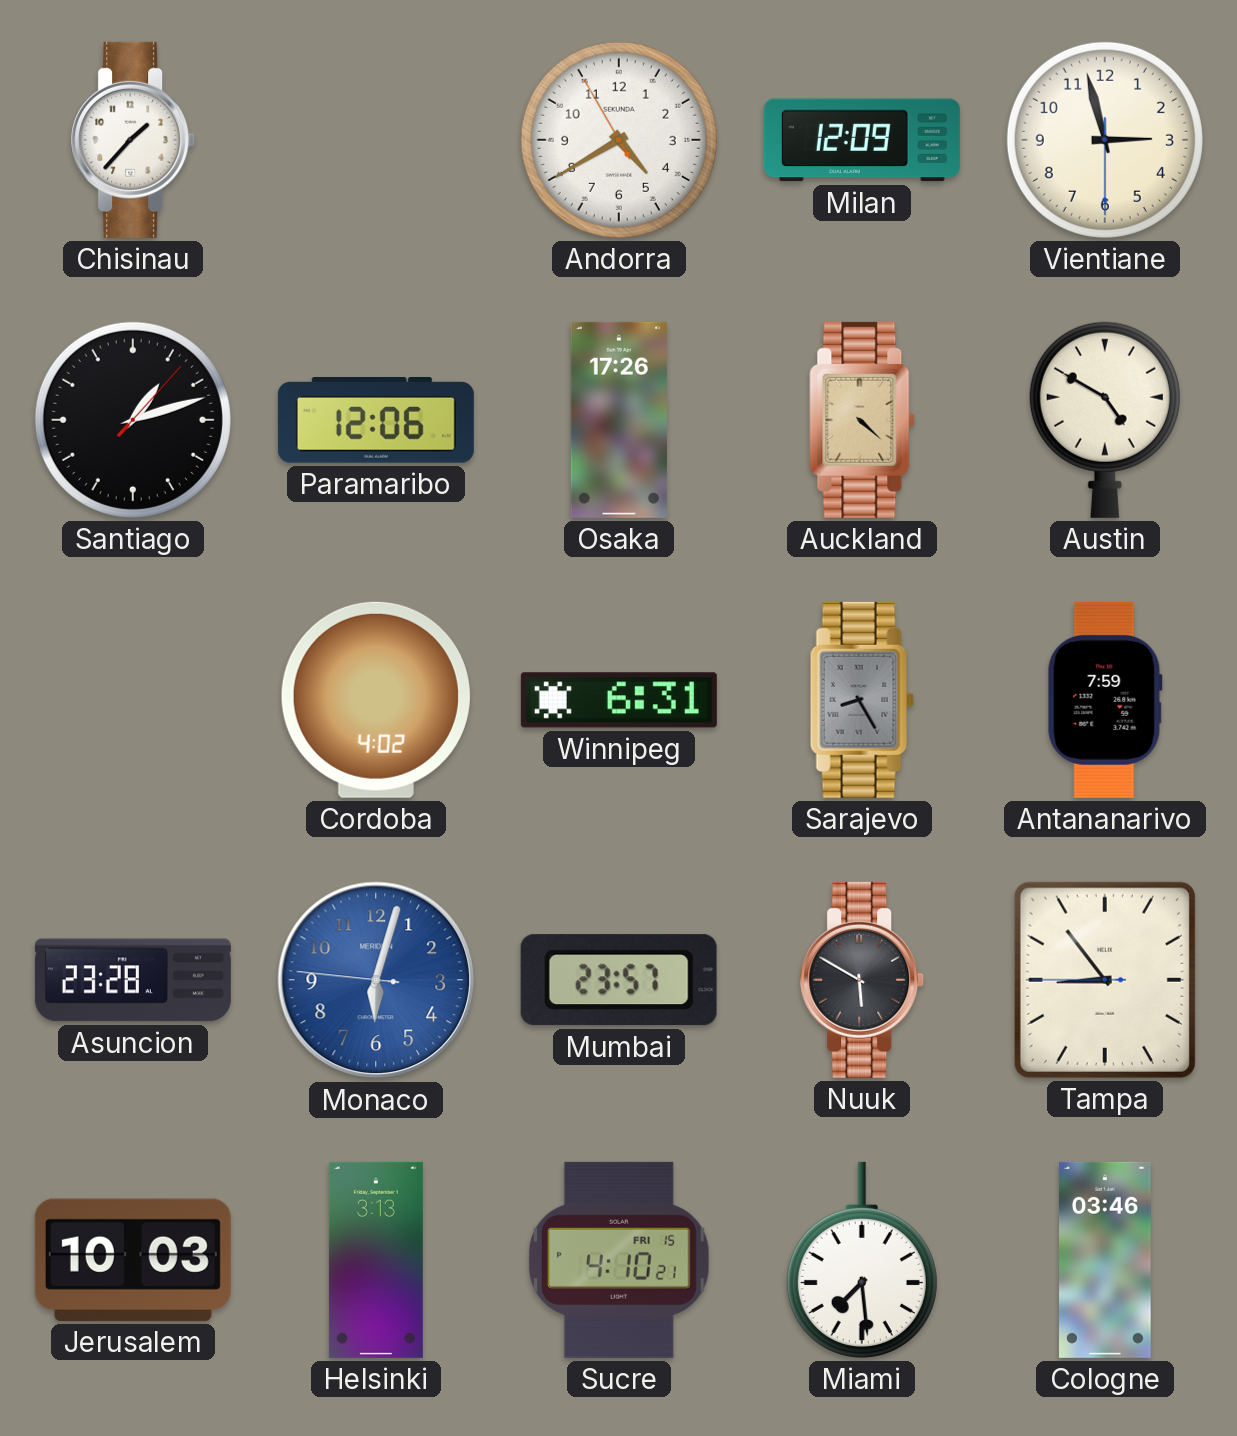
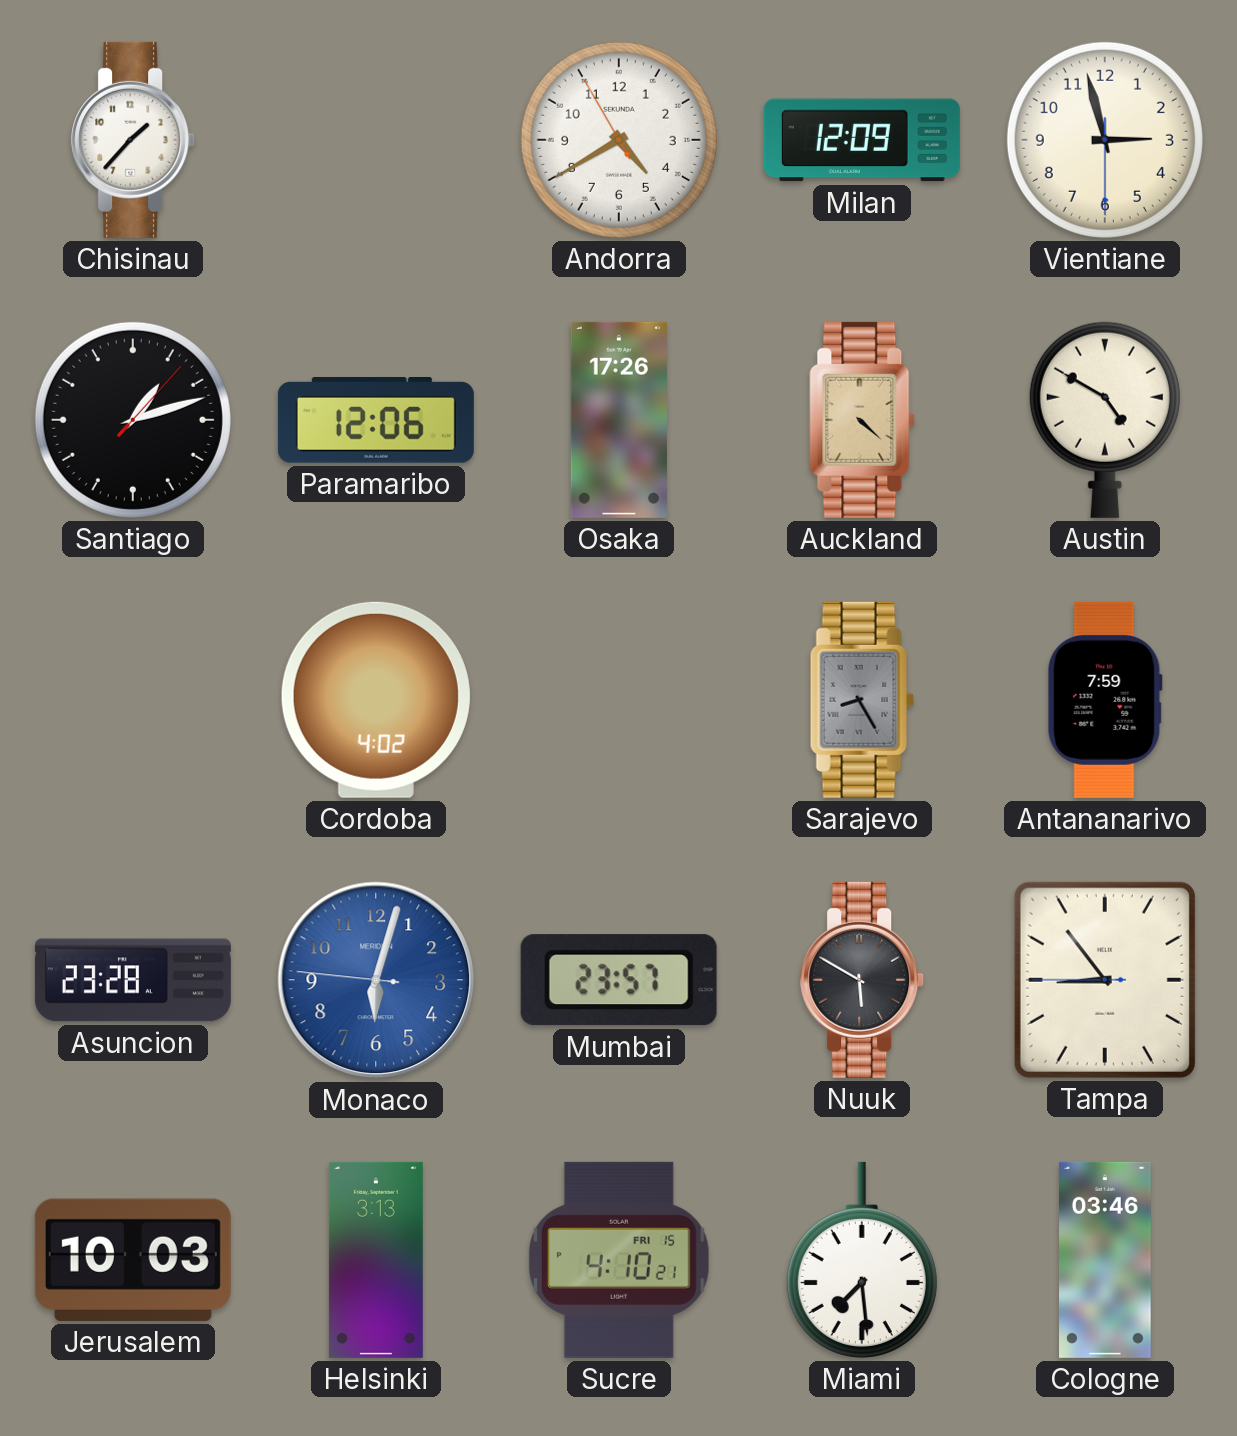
Winnipeg: 6:31 -> none
